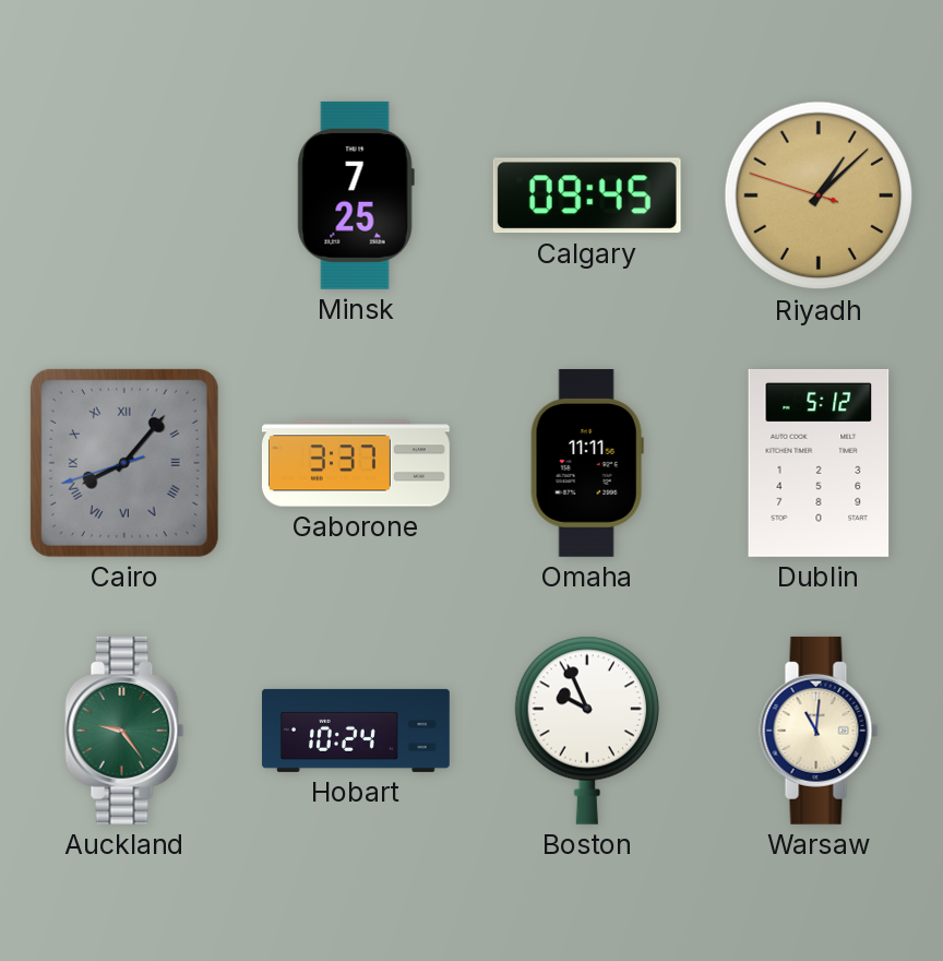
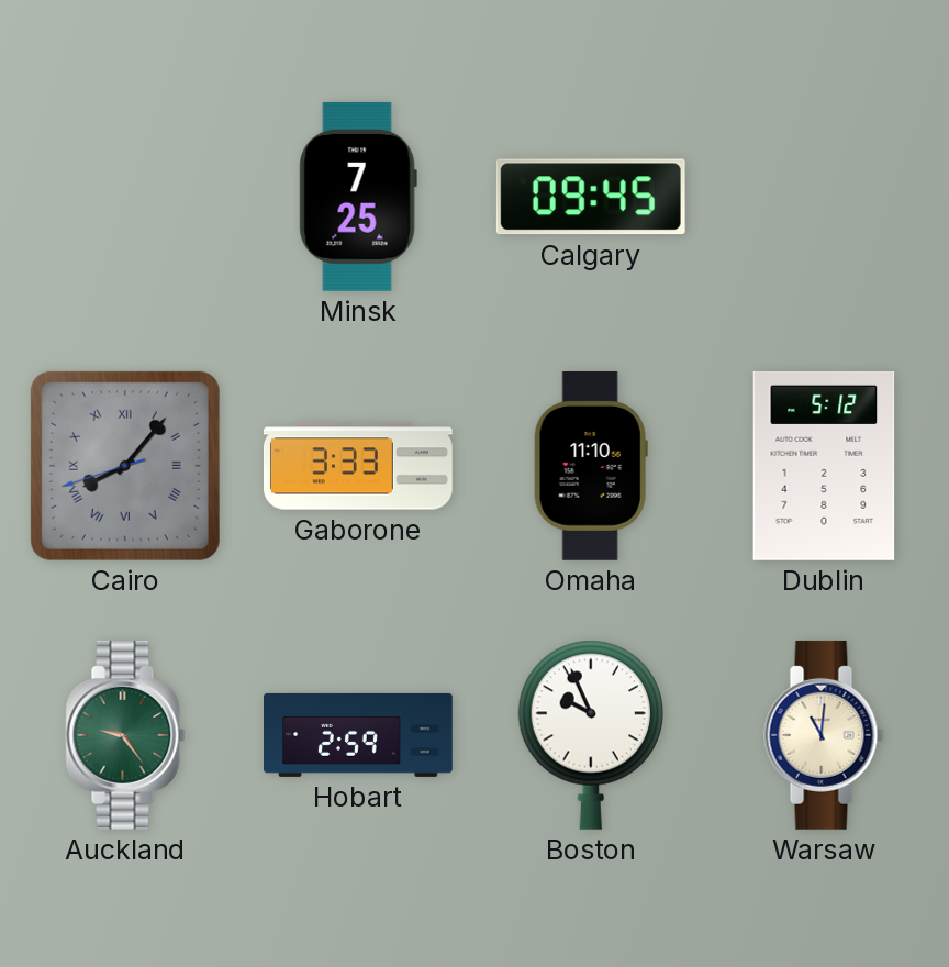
Riyadh: 1:07 -> none
Gaborone: 3:37 -> 3:33
Omaha: 11:11 -> 11:10
Hobart: 10:24 -> 2:59
